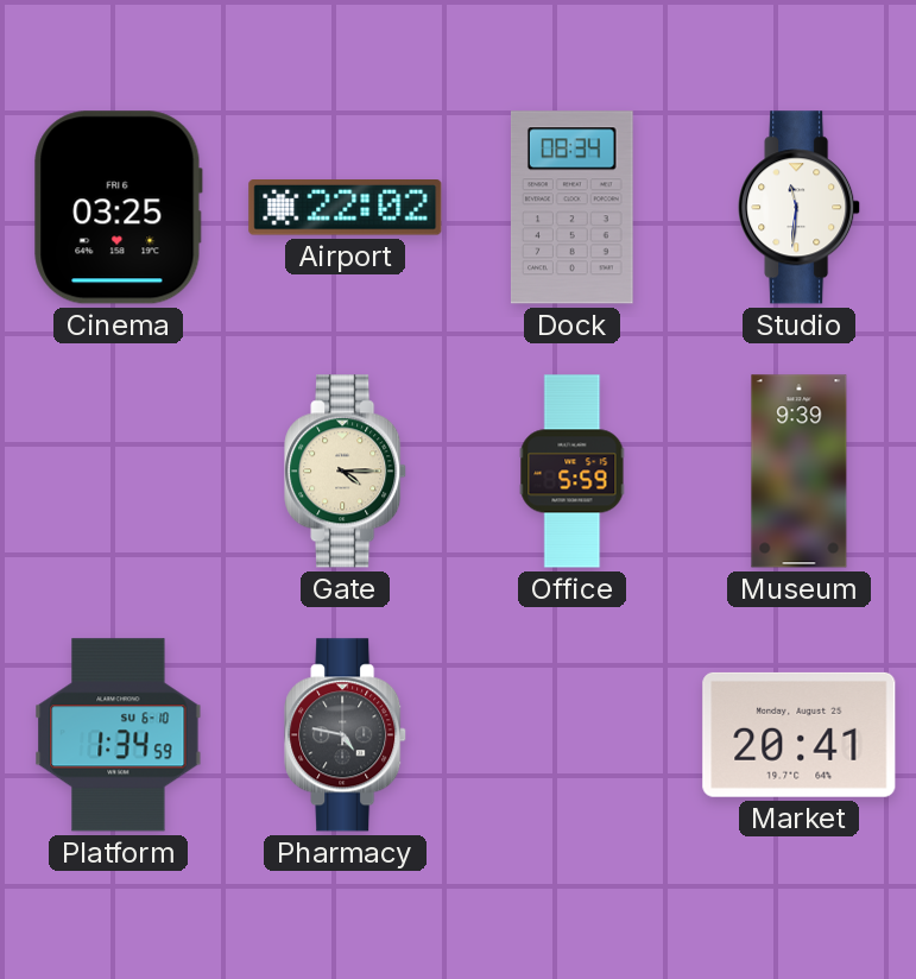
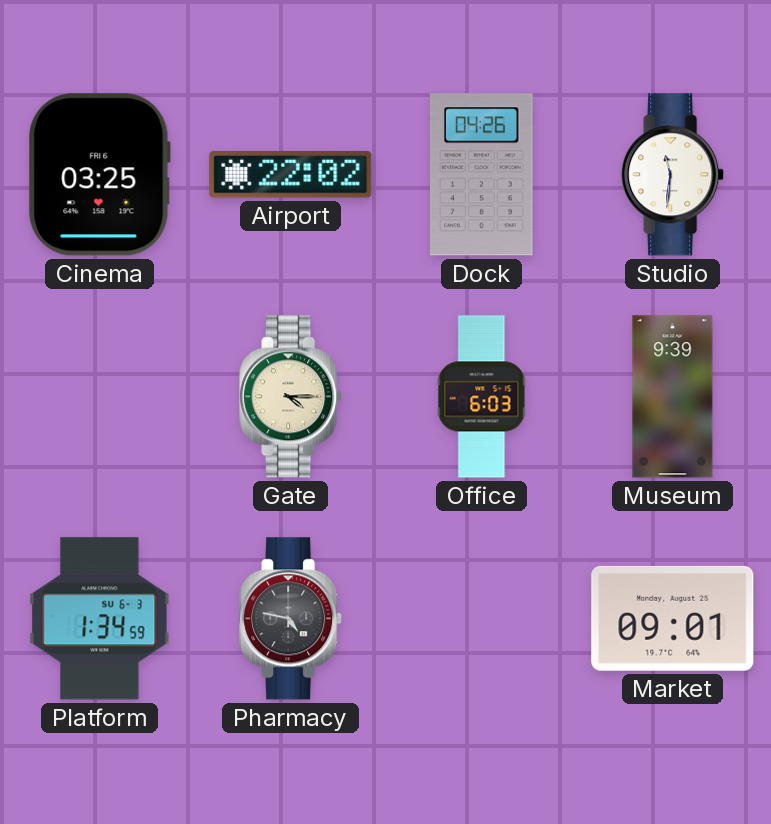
Dock: 08:34 -> 04:26
Office: 5:59 -> 6:03
Platform date: SU 6-10 -> SU 6-3
Market: 20:41 -> 09:01
